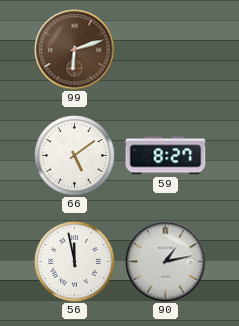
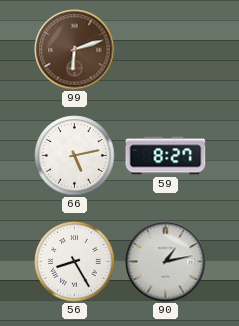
66: 5:09 -> 5:13
56: 11:58 -> 8:25
